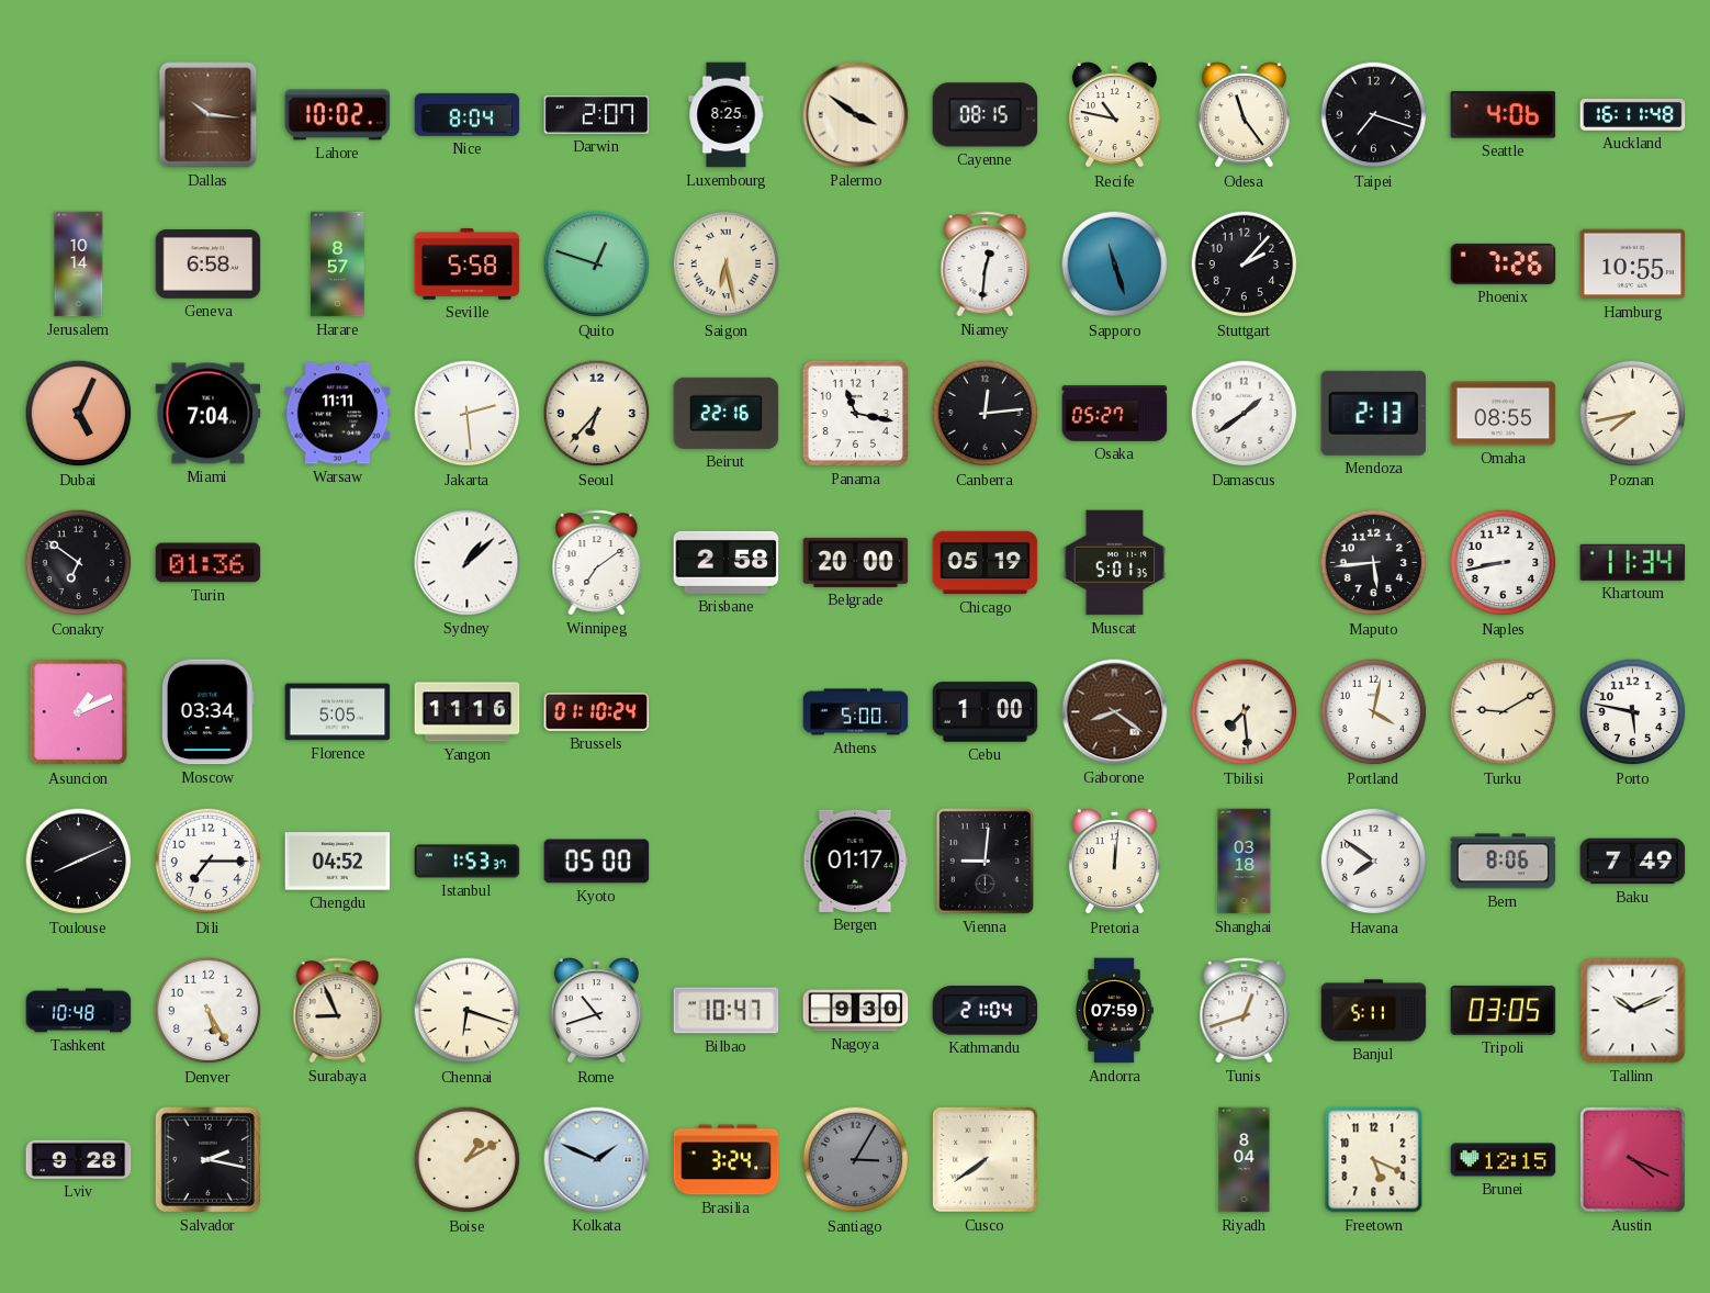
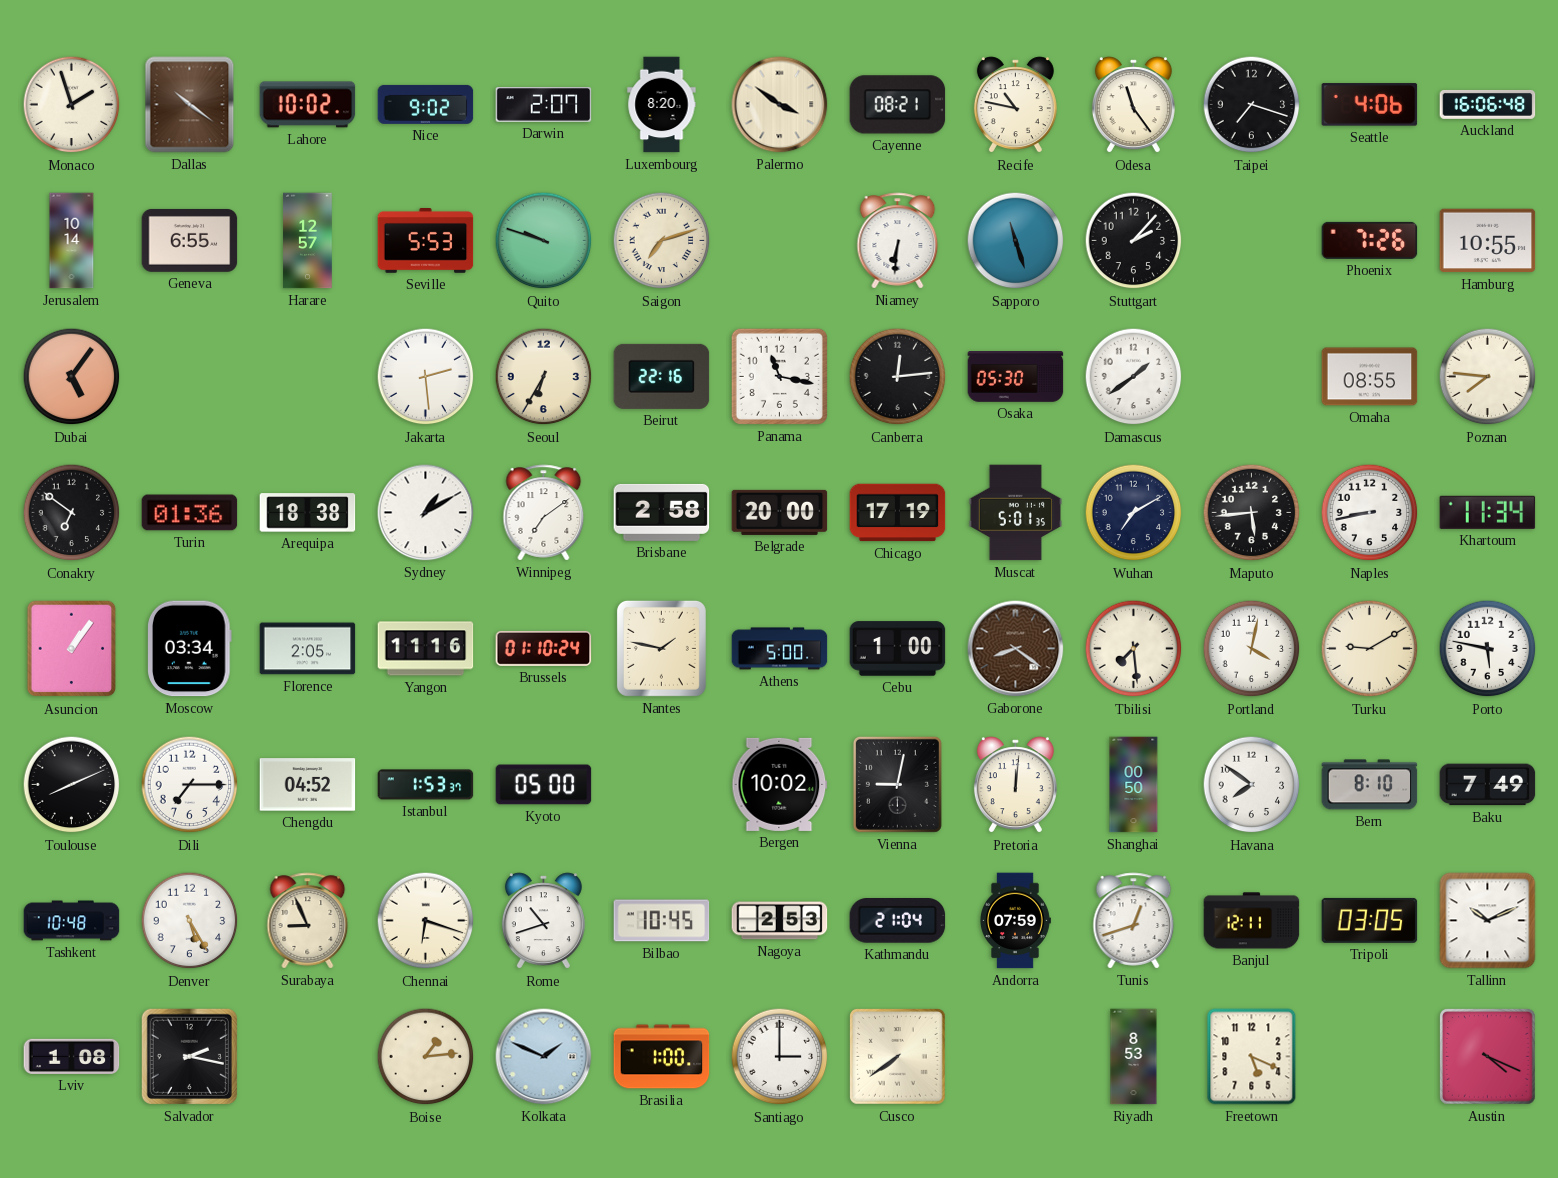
Monaco: none -> 1:57
Dallas: 10:16 -> 10:21
Nice: 8:04 -> 9:02
Luxembourg: 8:25 -> 8:20
Cayenne: 08:15 -> 08:21
Auckland: 16:11 -> 16:06
Geneva: 6:58 -> 6:55
Harare: 8:57 -> 12:57
Seville: 5:58 -> 5:53
Quito: 12:48 -> 9:48
Saigon: 6:28 -> 7:12
Niamey: 12:31 -> 6:31
Dubai: 5:04 -> 5:06
Miami: 7:04 -> none
Warsaw: 11:11 -> none
Seoul: 6:37 -> 6:35
Osaka: 05:27 -> 05:30
Mendoza: 2:13 -> none
Poznan: 7:43 -> 7:46
Arequipa: none -> 18:38
Sydney: 1:08 -> 1:10
Chicago: 05:19 -> 17:19
Wuhan: none -> 7:10
Asuncion: 1:11 -> 1:06
Florence: 5:05 -> 2:05
Nantes: none -> 1:47
Bergen: 01:17 -> 10:02
Vienna: 9:01 -> 9:02
Shanghai: 03:18 -> 00:50
Bern: 8:06 -> 8:10
Bilbao: 10:47 -> 10:45
Nagoya: 9:30 -> 2:53
Banjul: 5:11 -> 12:11
Lviv: 9:28 -> 1:08
Boise: 1:10 -> 1:14
Brasilia: 3:24 -> 1:00
Santiago: 3:05 -> 3:00
Santiago dial: grey -> white
Riyadh: 8:04 -> 8:53
Brunei: 12:15 -> none
